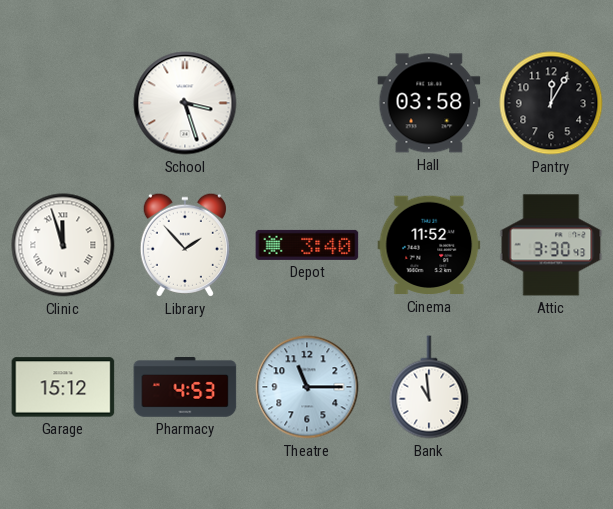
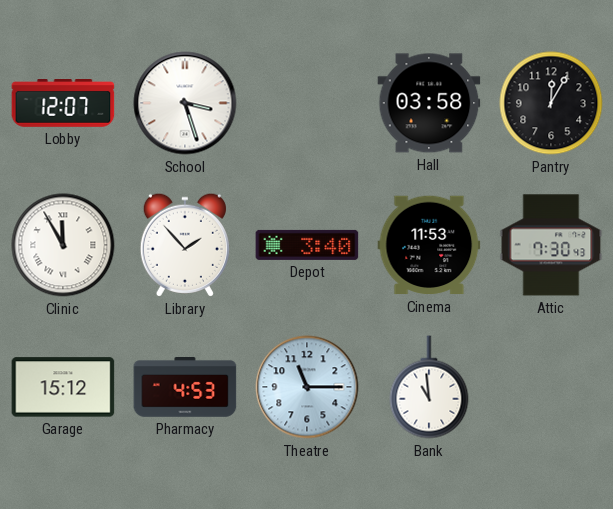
Lobby: none -> 12:07
Clinic: 11:57 -> 11:55
Cinema: 11:52 -> 11:53
Attic: 3:30 -> 7:30
